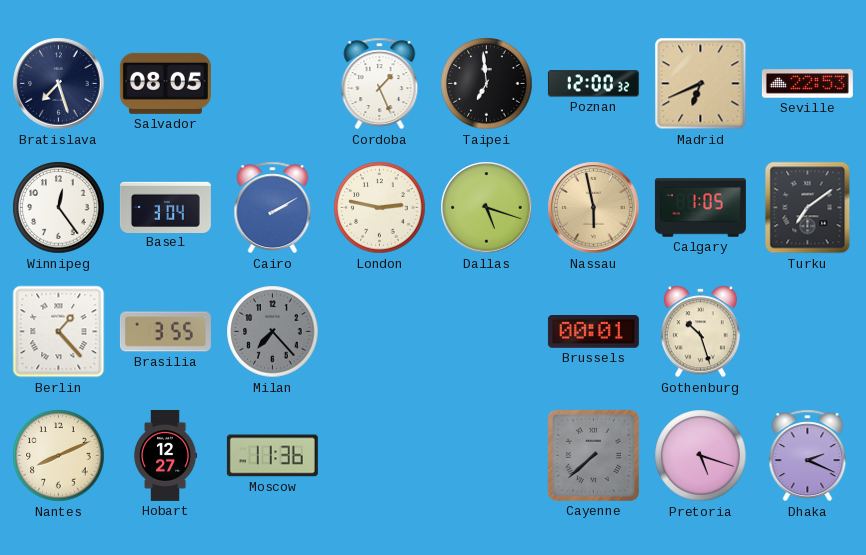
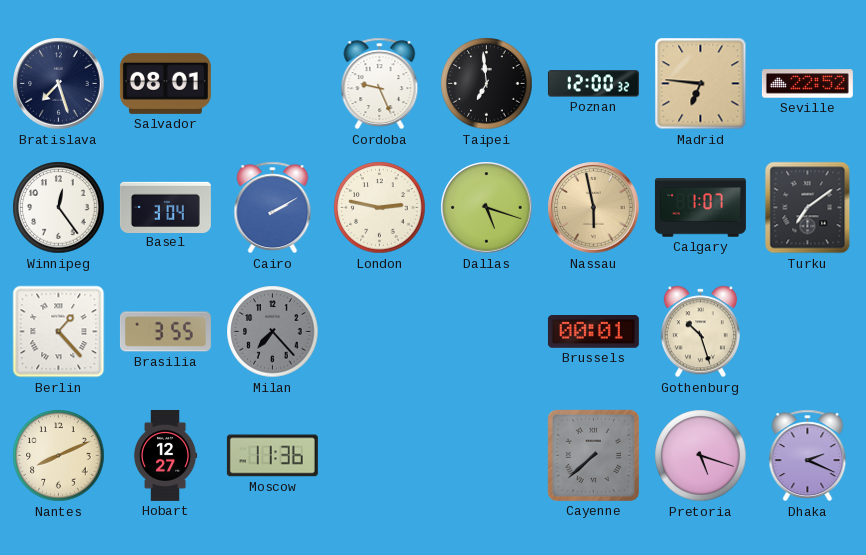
Salvador: 08:05 -> 08:01
Cordoba: 1:26 -> 9:26
Madrid: 6:41 -> 6:46
Seville: 22:53 -> 22:52
Calgary: 1:05 -> 1:07
